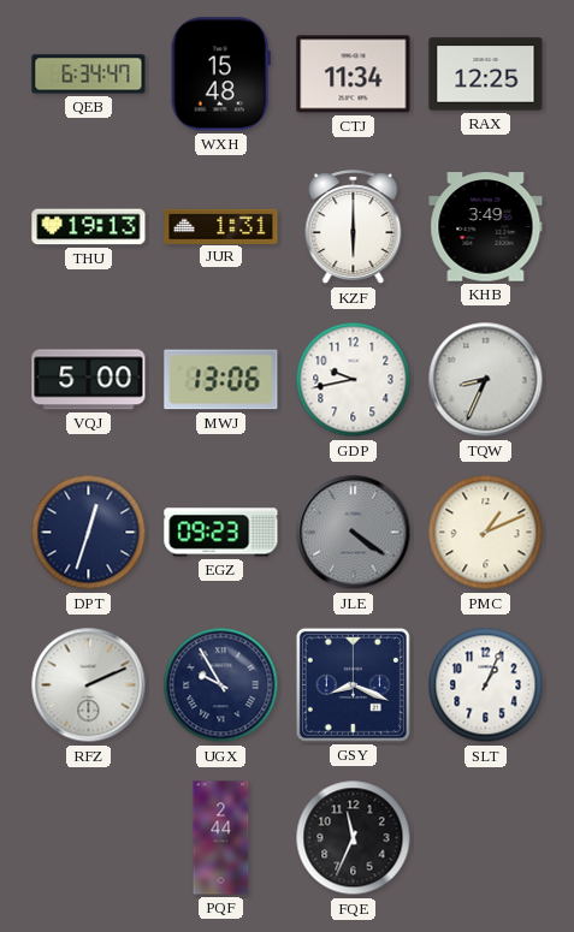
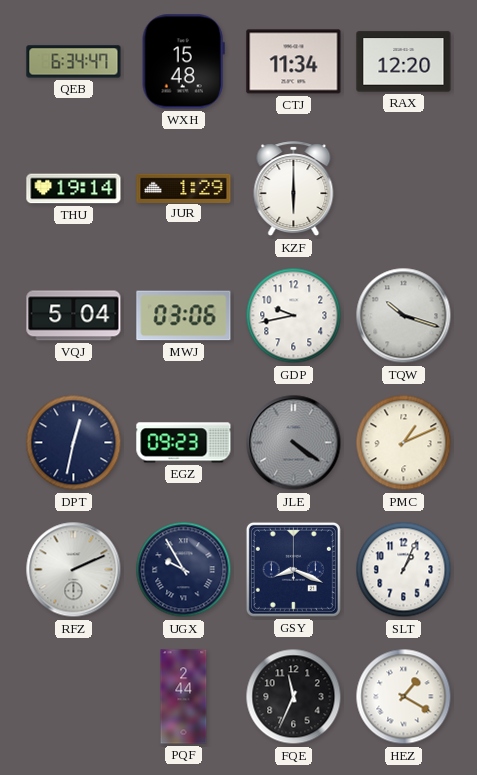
RAX: 12:25 -> 12:20
THU: 19:13 -> 19:14
JUR: 1:31 -> 1:29
KHB: 3:49 -> none
VQJ: 5:00 -> 5:04
MWJ: 13:06 -> 03:06
TQW: 8:34 -> 10:18
DPT: 12:33 -> 12:32
HEZ: none -> 1:20
